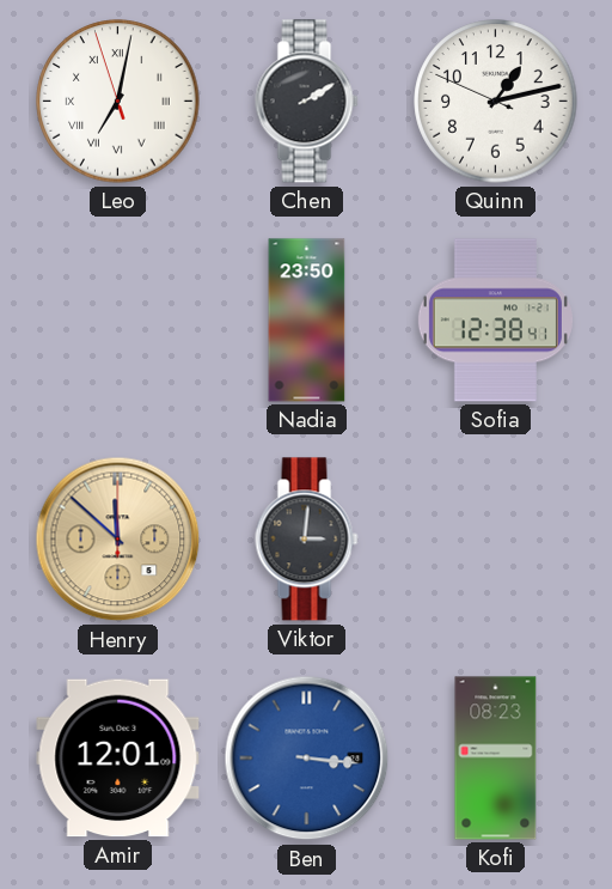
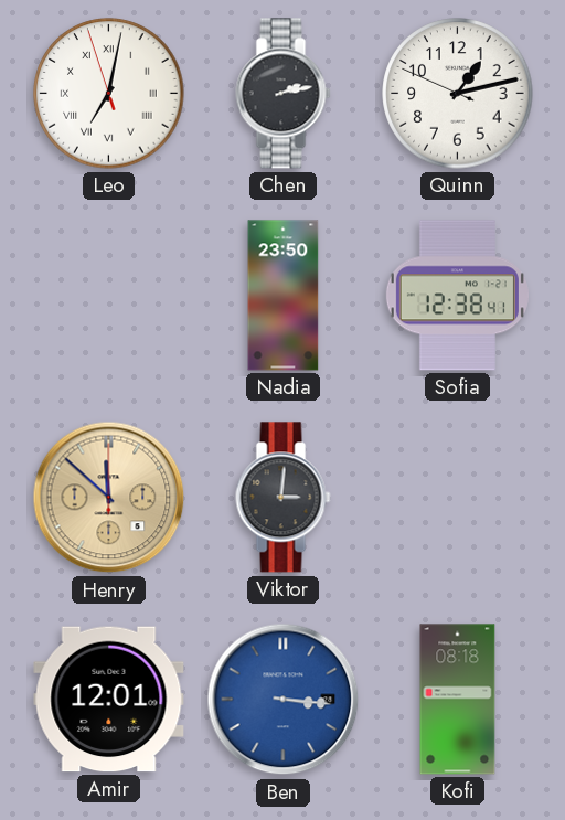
Chen: 2:10 -> 2:13
Kofi: 08:23 -> 08:18
